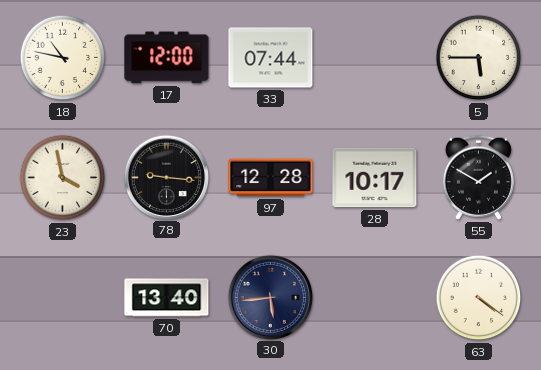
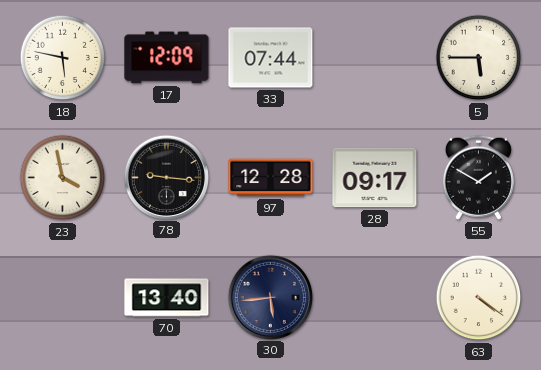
18: 10:47 -> 5:47
17: 12:00 -> 12:09
28: 10:17 -> 09:17
